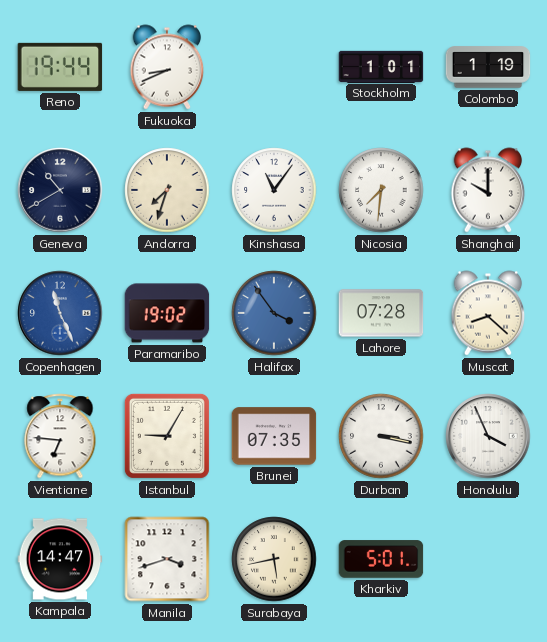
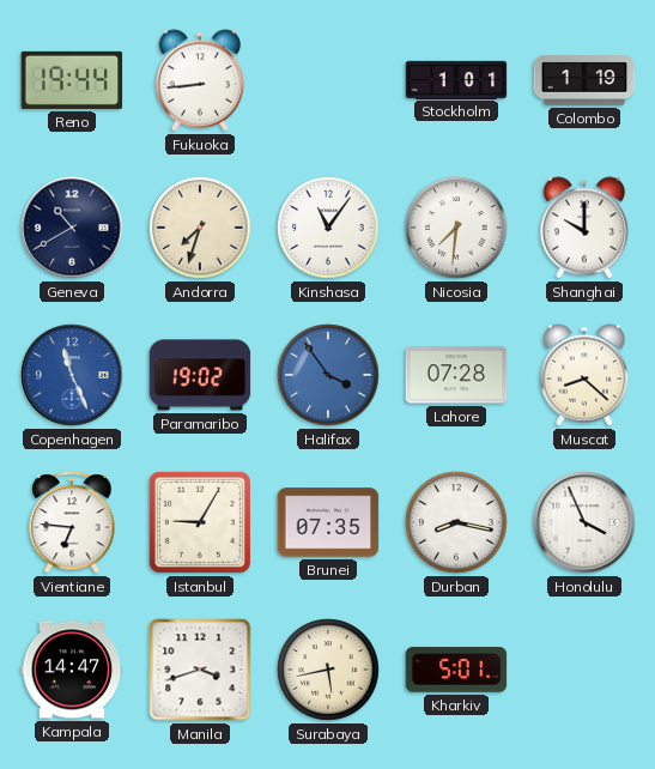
Fukuoka: 8:41 -> 8:44
Durban: 3:17 -> 8:17
